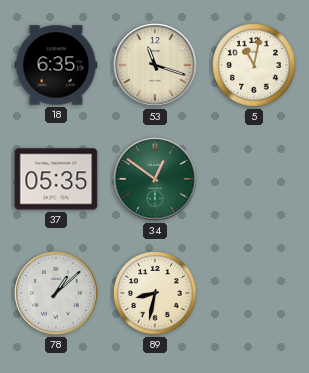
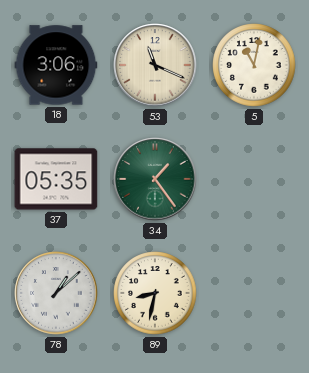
18: 6:35 -> 3:06
53: 11:18 -> 11:19
34: 12:51 -> 1:24
